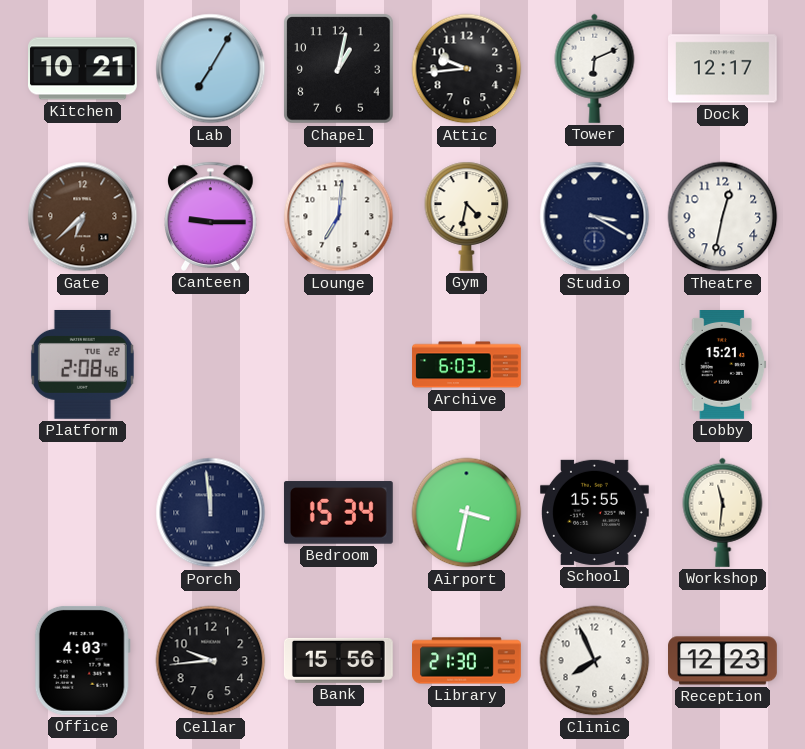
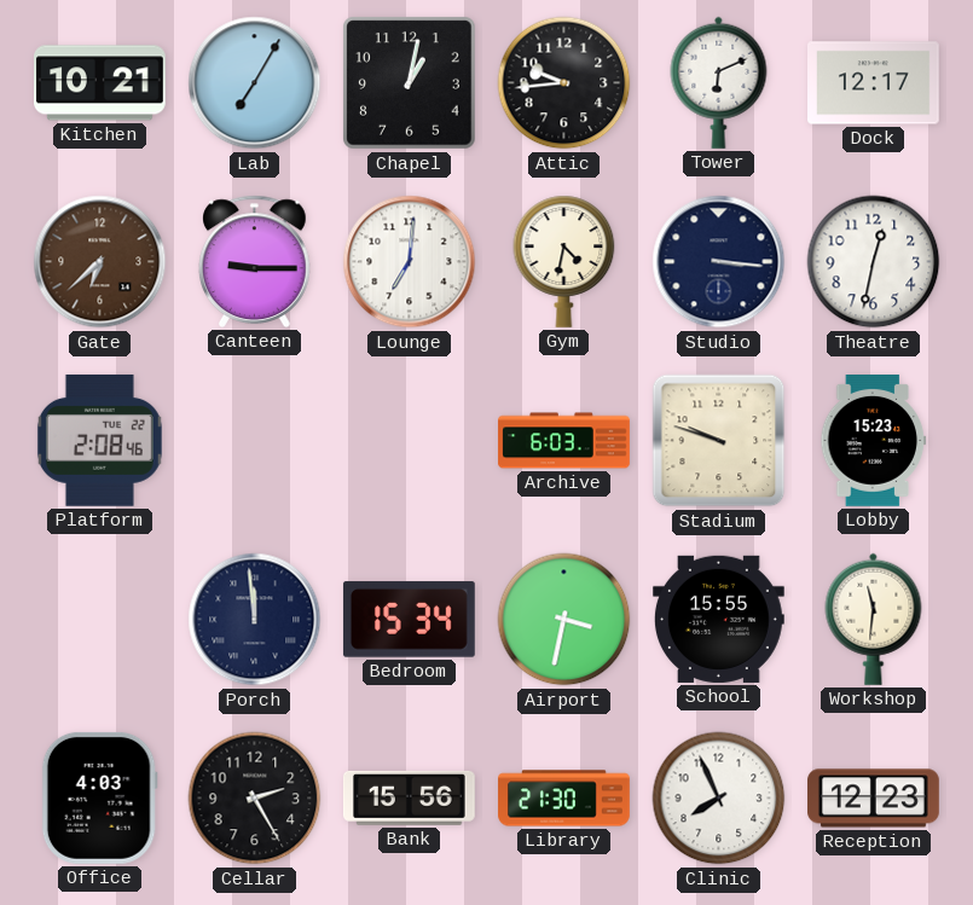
Studio: 3:20 -> 3:16
Stadium: none -> 9:48
Lobby: 15:21 -> 15:23
Cellar: 9:44 -> 2:25
